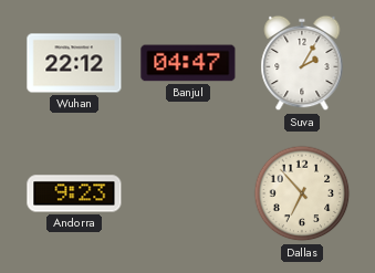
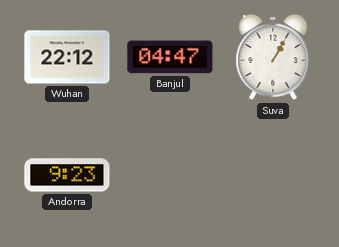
Suva: 2:05 -> 1:05
Dallas: 6:53 -> none
